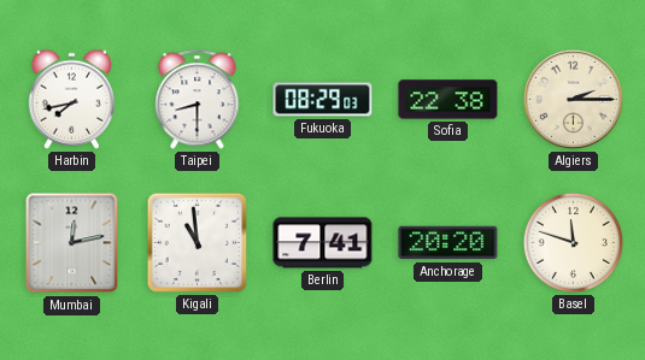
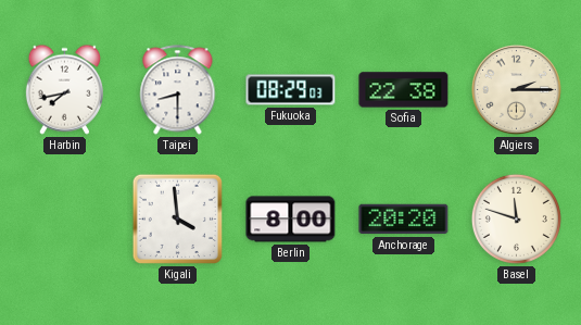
Mumbai: 12:13 -> none
Kigali: 10:59 -> 3:59
Berlin: 7:41 -> 8:00
